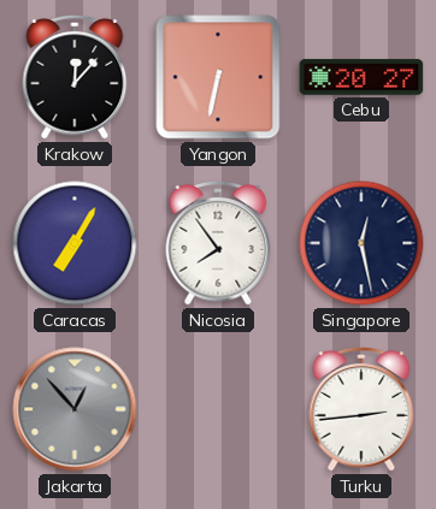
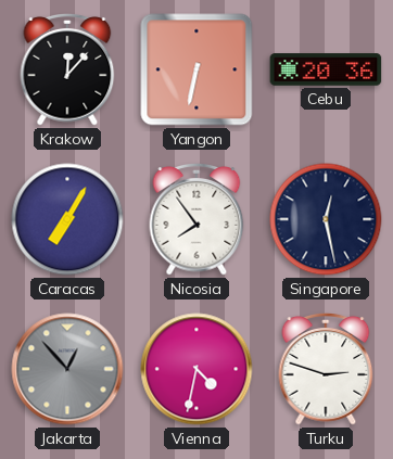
Cebu: 20:27 -> 20:36
Vienna: none -> 4:32
Turku: 2:44 -> 2:48
